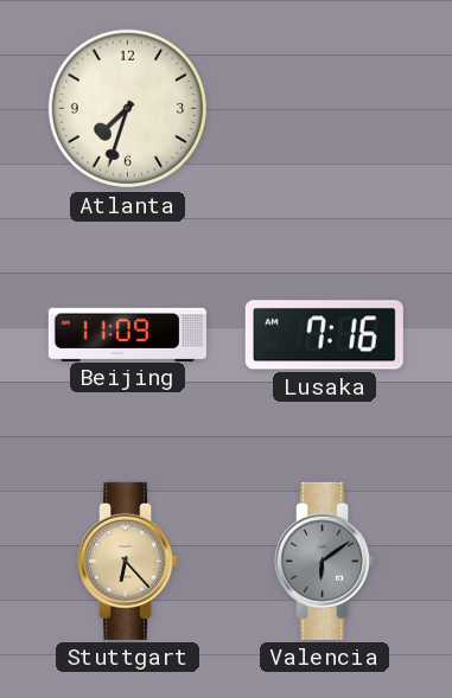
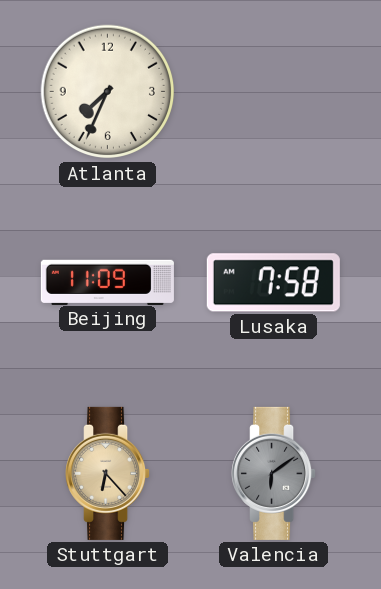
Atlanta: 7:33 -> 7:34
Lusaka: 7:16 -> 7:58
